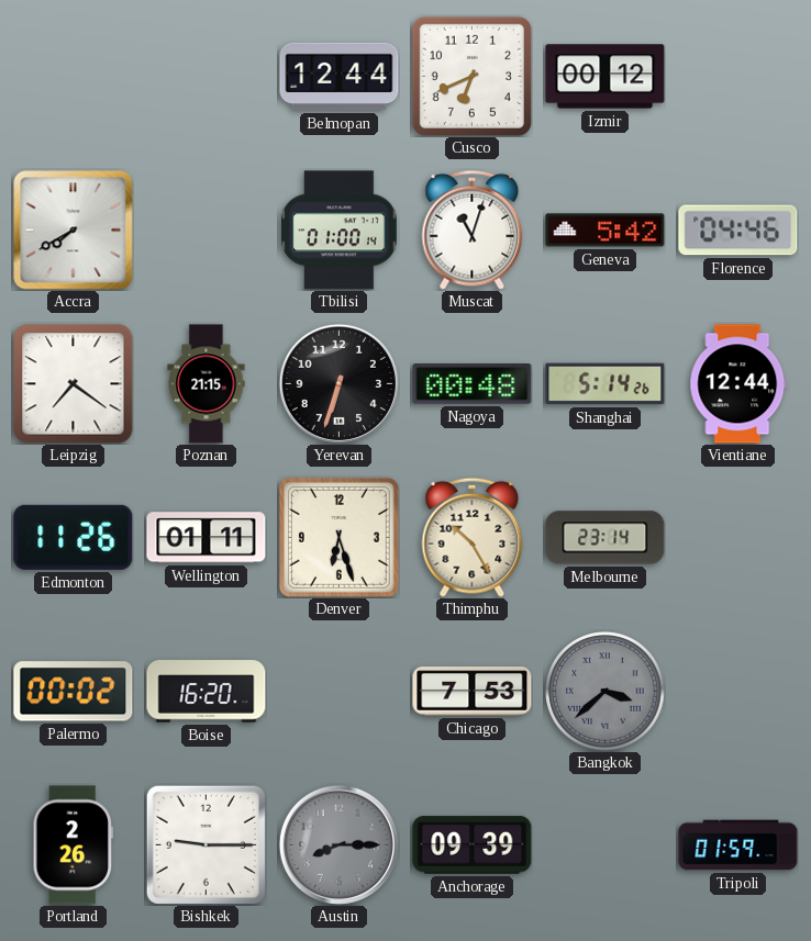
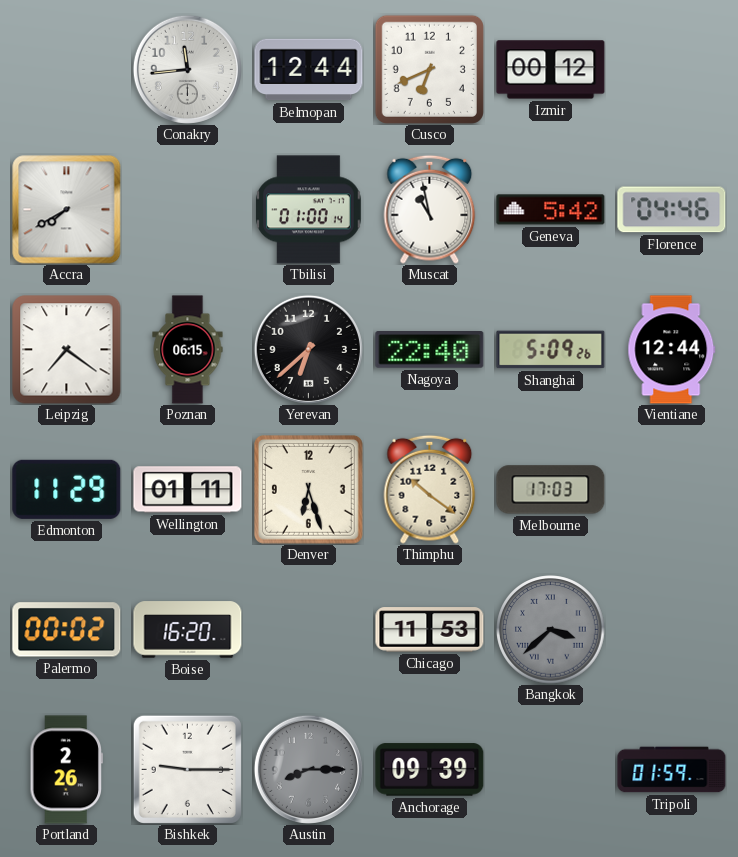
Conakry: none -> 11:44
Muscat: 11:03 -> 10:58
Poznan: 21:15 -> 06:15
Yerevan: 6:33 -> 6:38
Nagoya: 00:48 -> 22:40
Shanghai: 5:14 -> 5:09
Edmonton: 11:26 -> 11:29
Thimphu: 10:25 -> 10:21
Melbourne: 23:14 -> 17:03
Chicago: 7:53 -> 11:53
